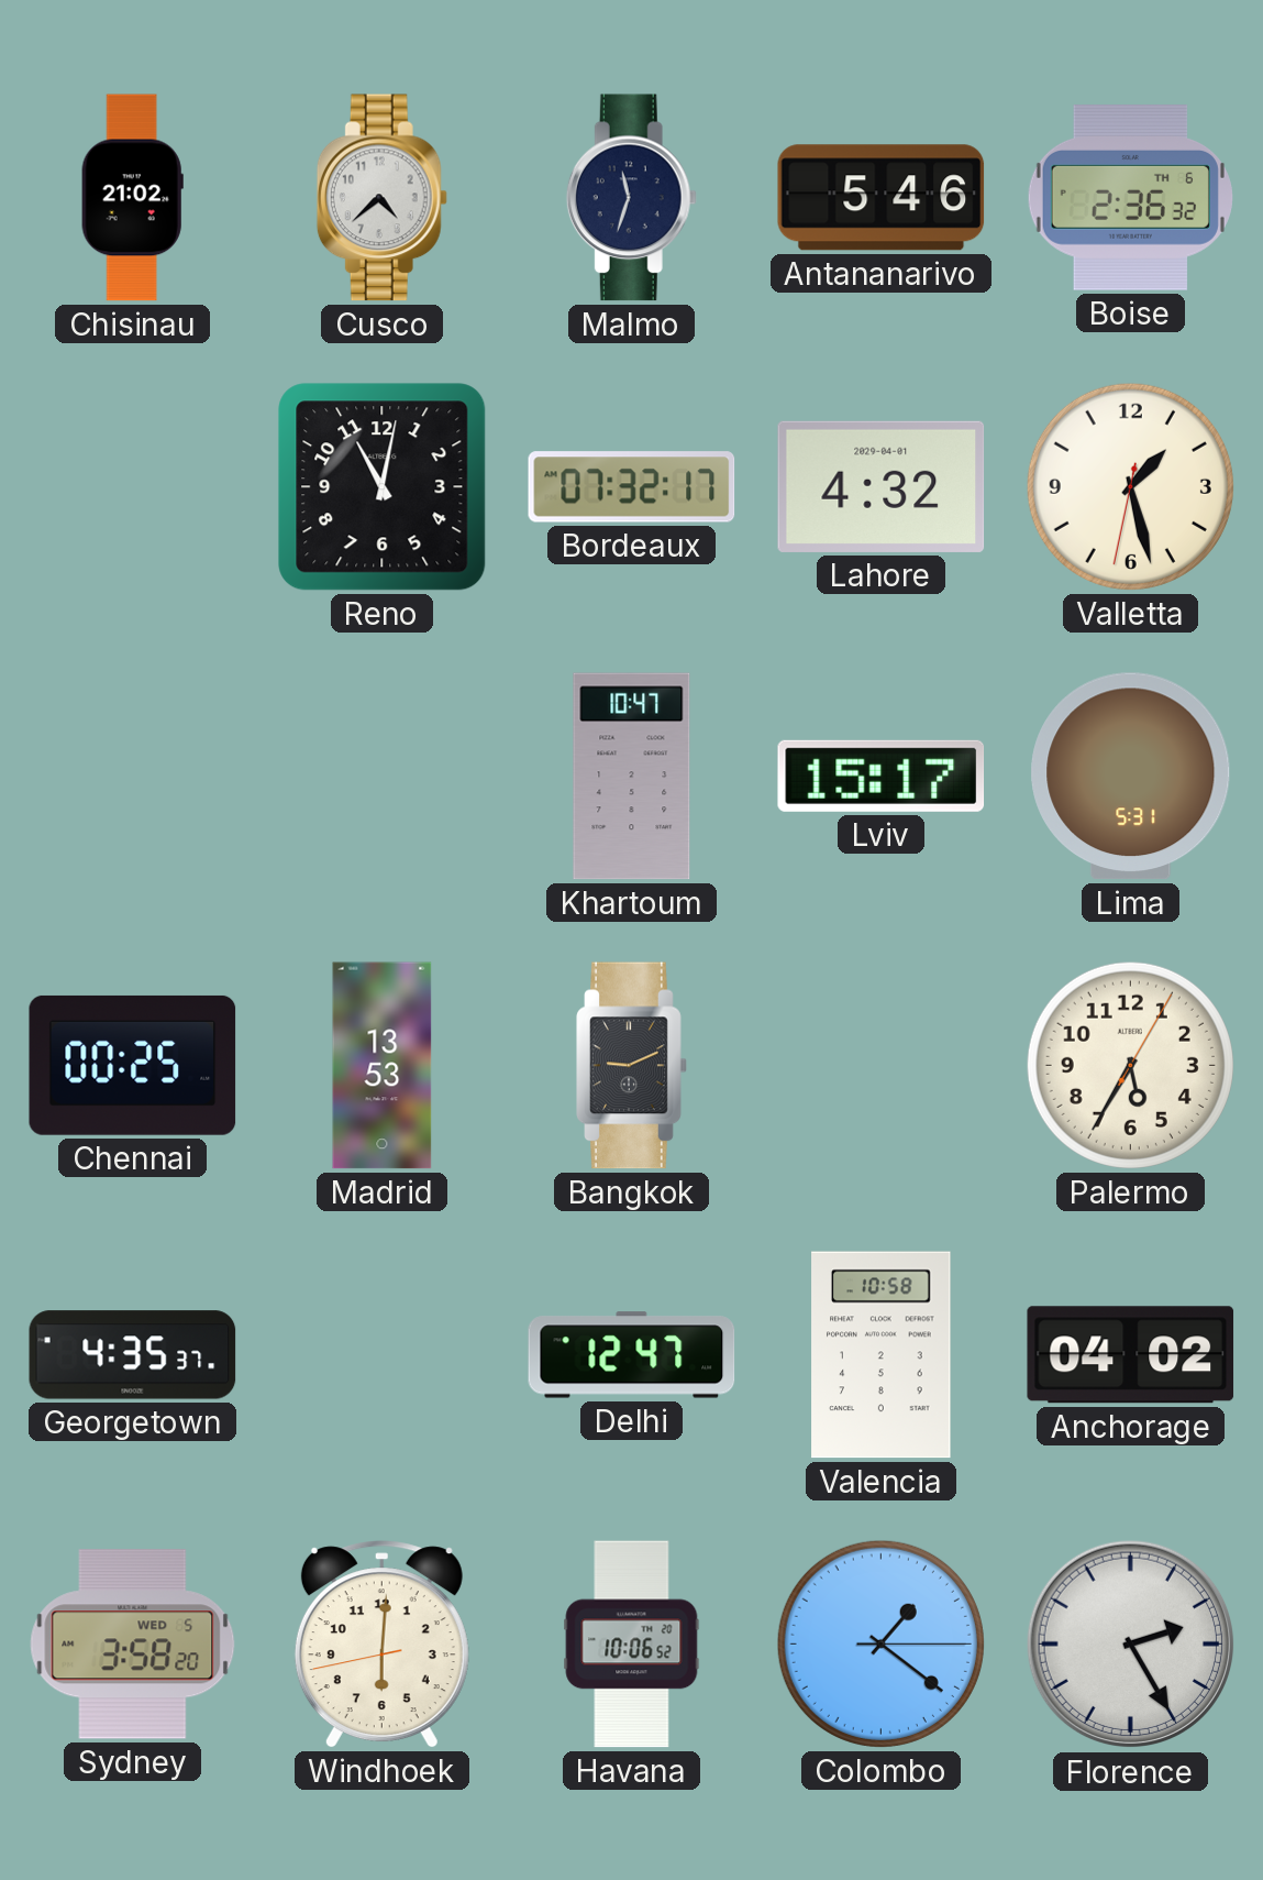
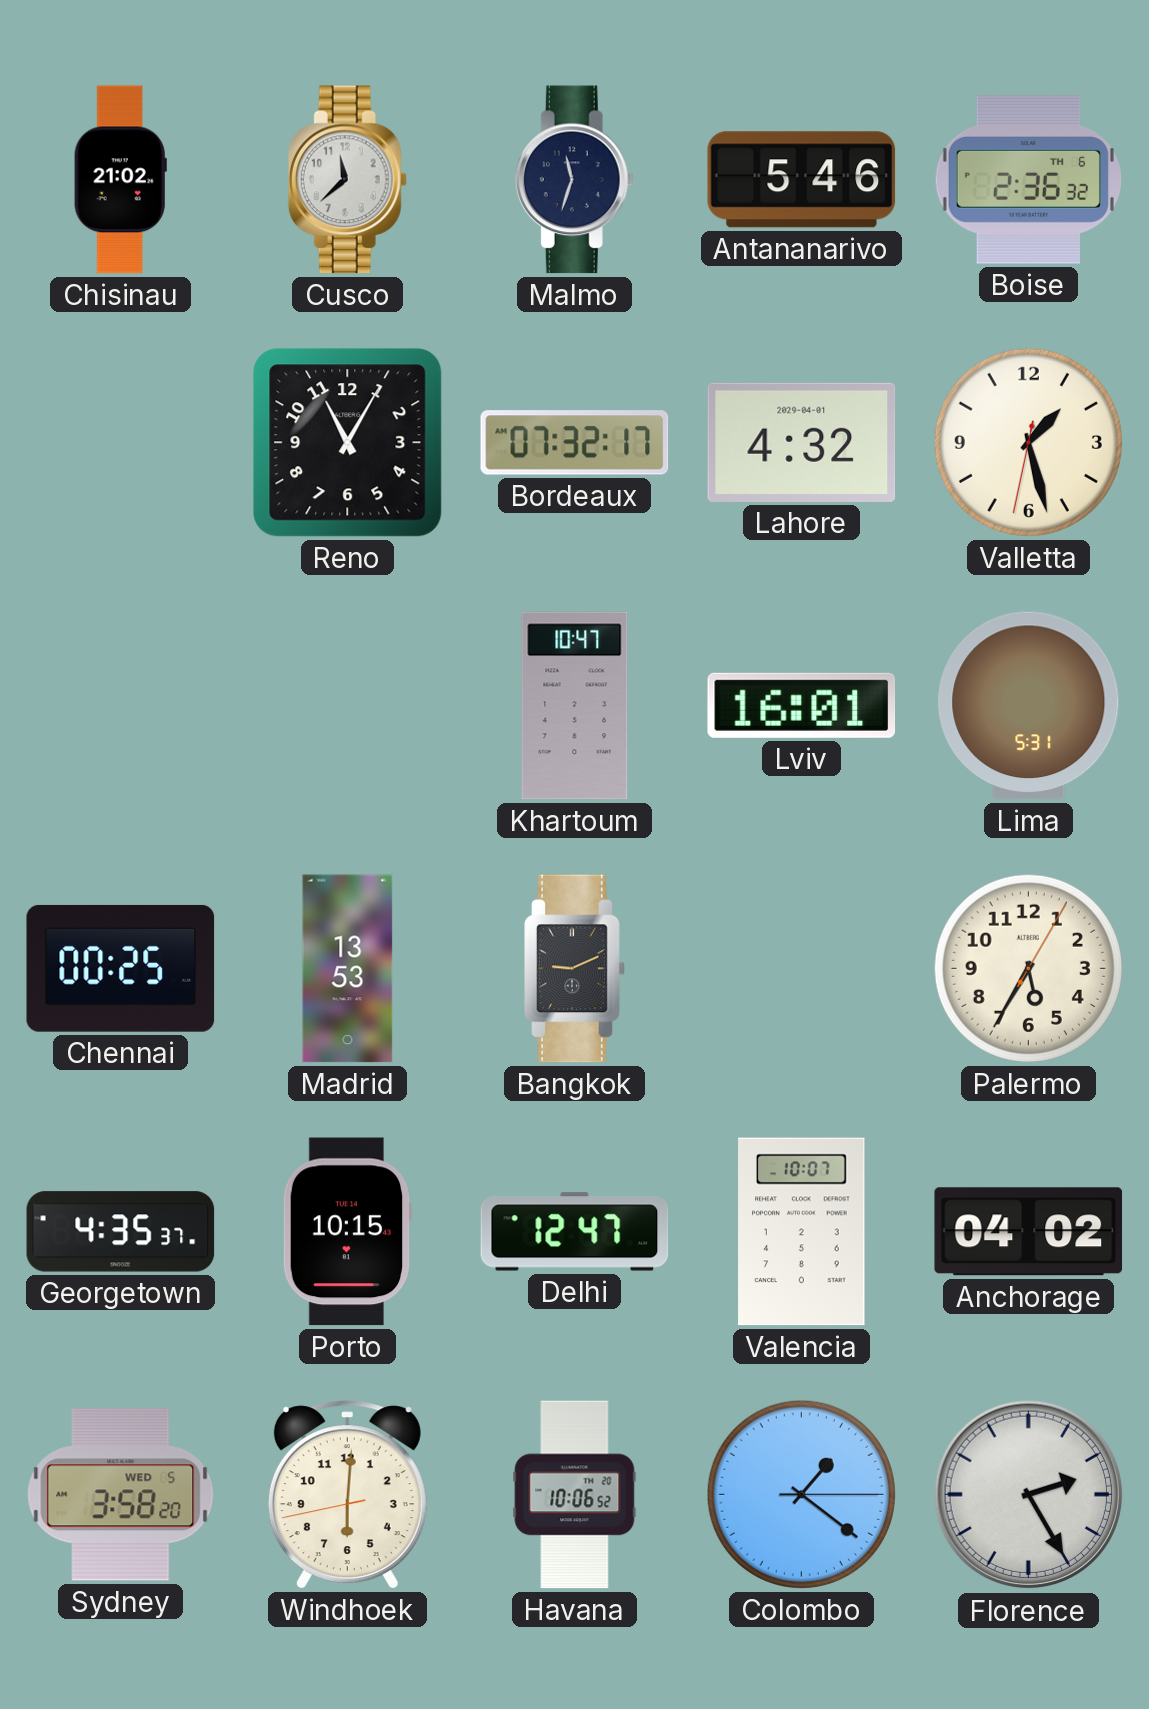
Cusco: 4:38 -> 11:38
Reno: 11:02 -> 11:05
Lviv: 15:17 -> 16:01
Porto: none -> 10:15
Valencia: 10:58 -> 10:07
